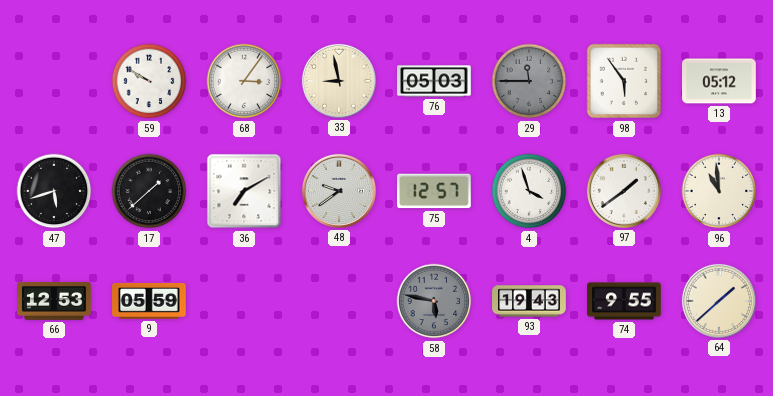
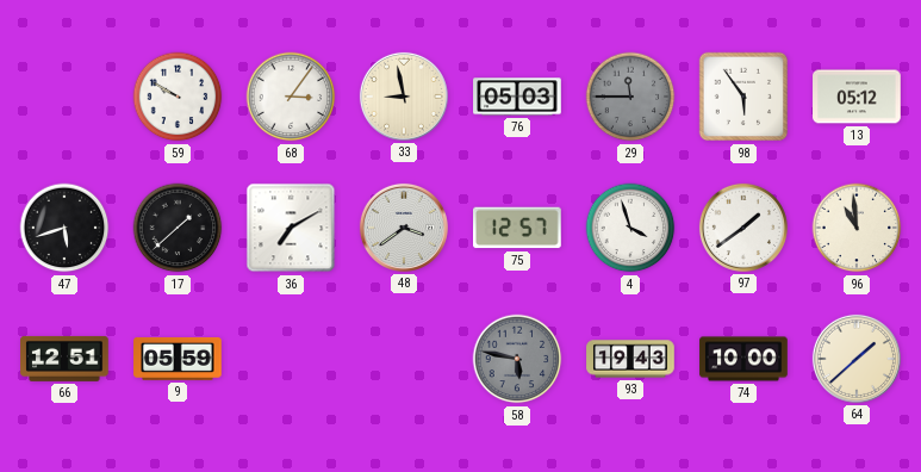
48: 9:39 -> 3:39
66: 12:53 -> 12:51
74: 9:55 -> 10:00
